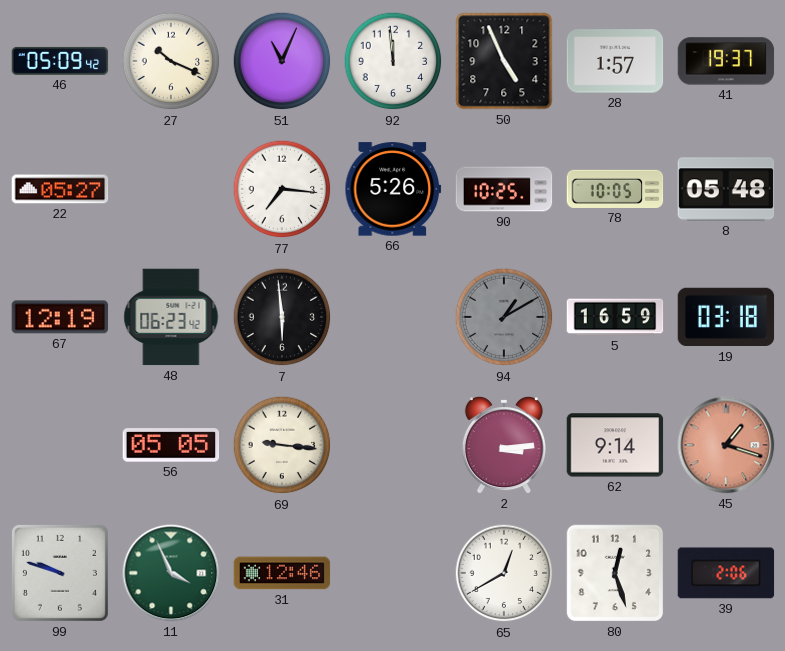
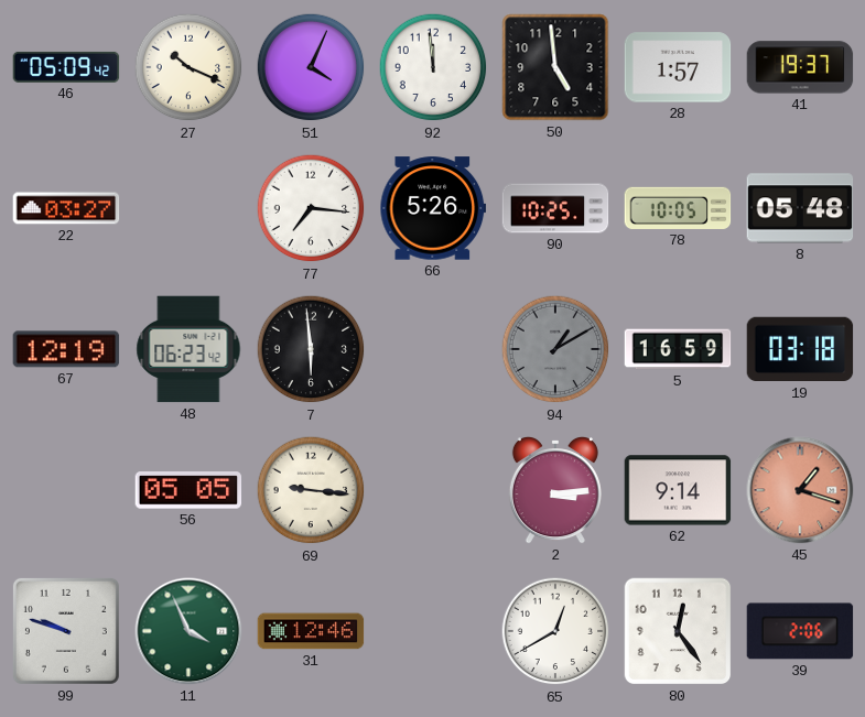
51: 11:04 -> 4:04
50: 4:56 -> 4:59
22: 05:27 -> 03:27
80: 12:27 -> 12:24
